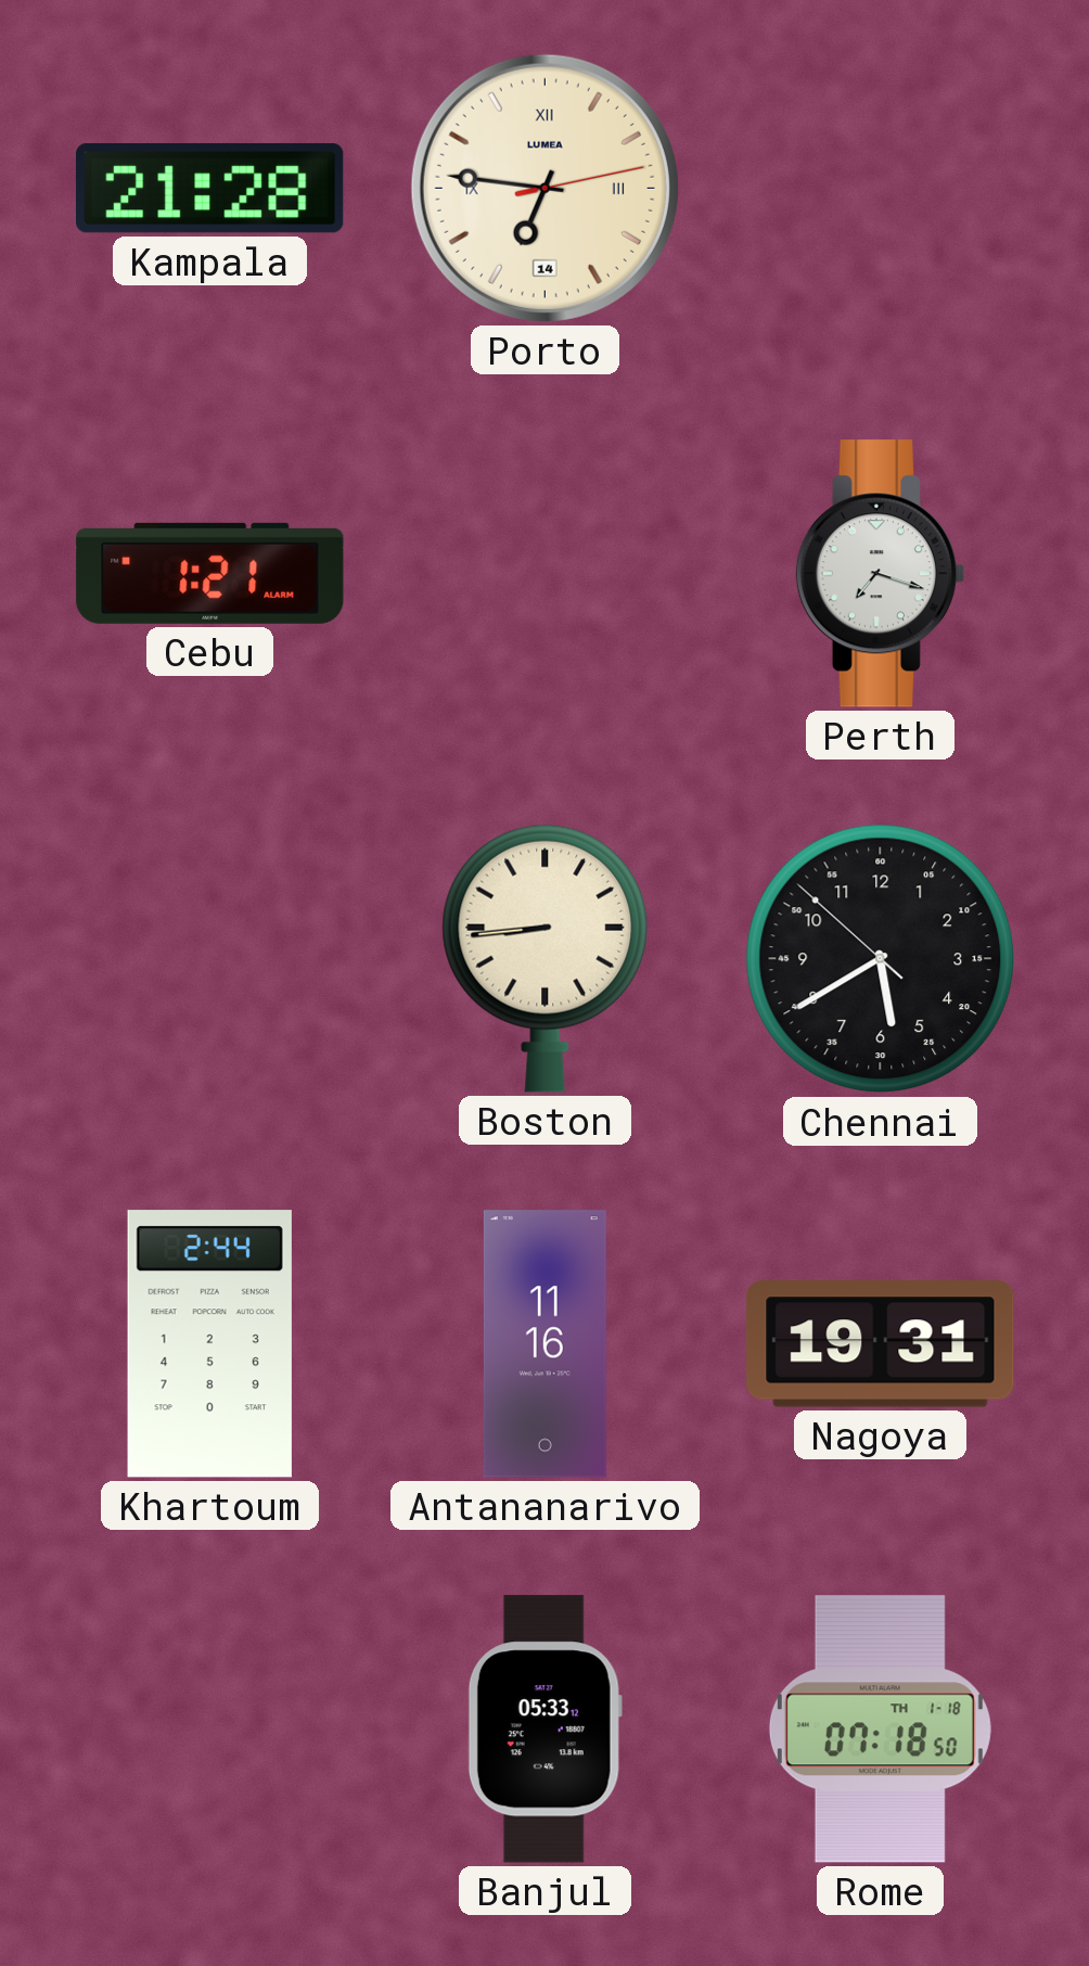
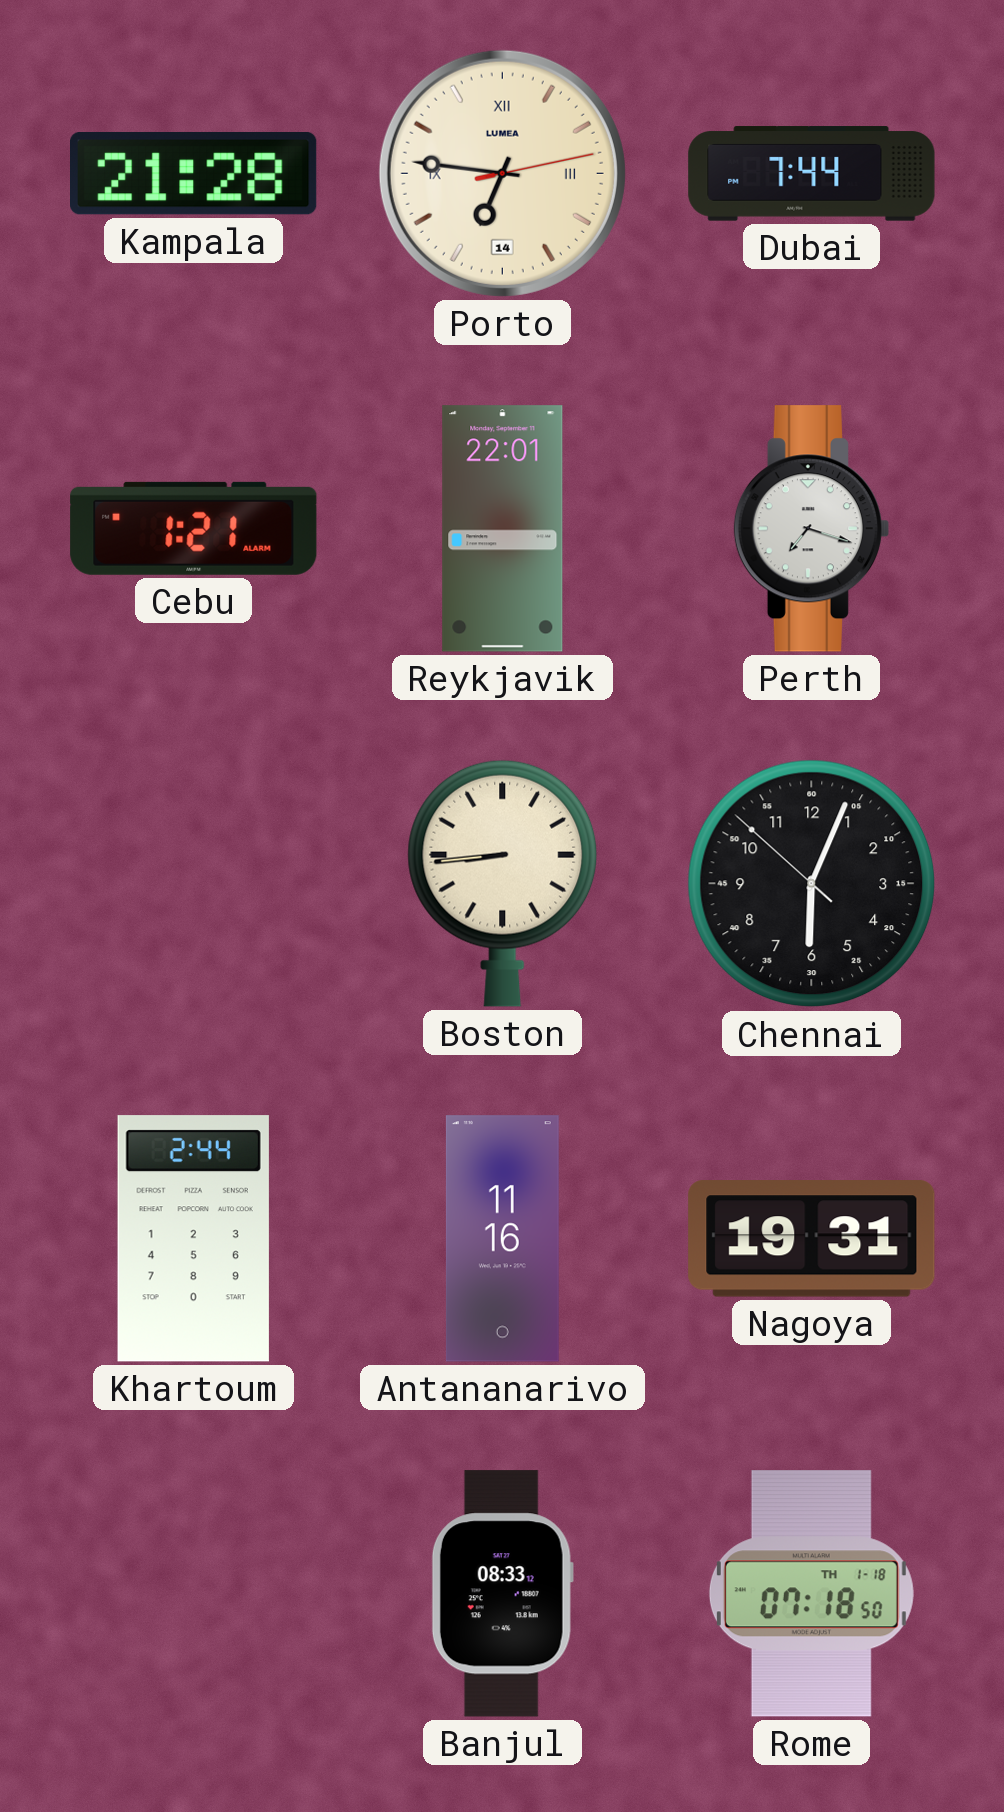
Dubai: none -> 7:44
Reykjavik: none -> 22:01
Chennai: 5:39 -> 6:03
Banjul: 05:33 -> 08:33
